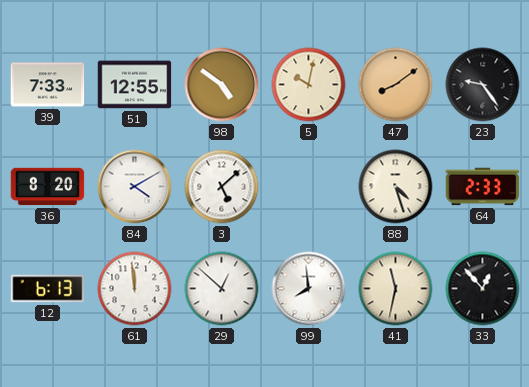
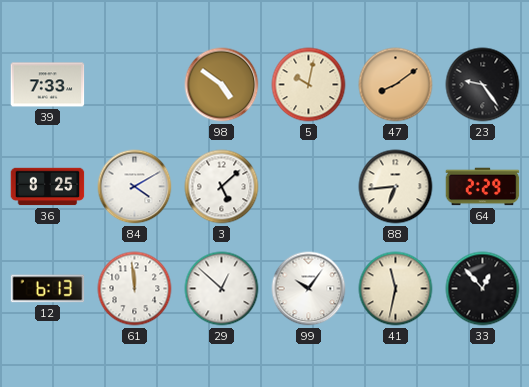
51: 12:55 -> none
36: 8:20 -> 8:25
88: 4:27 -> 6:44
64: 2:33 -> 2:29
99: 7:59 -> 10:06
